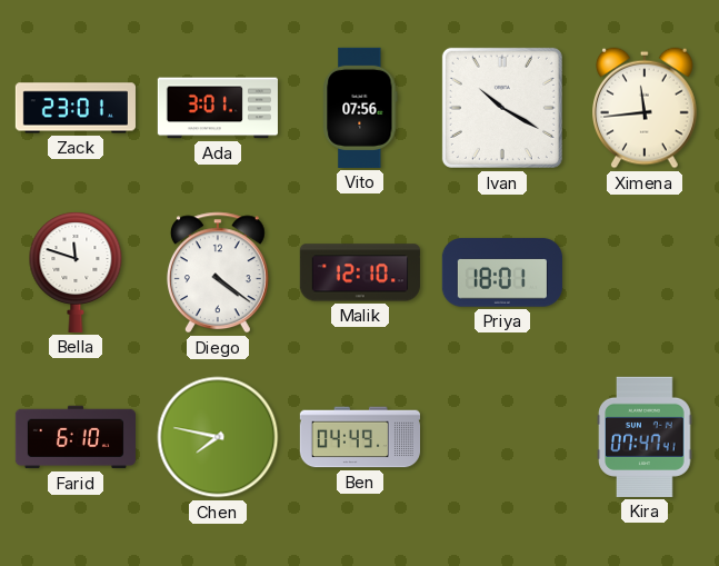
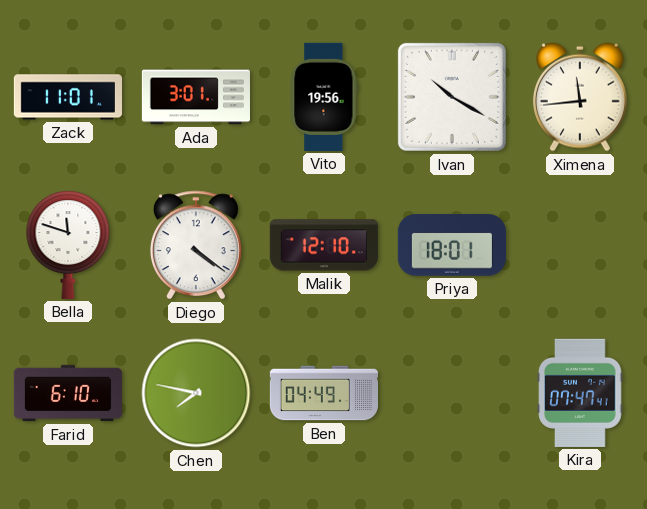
Zack: 23:01 -> 11:01
Vito: 07:56 -> 19:56
